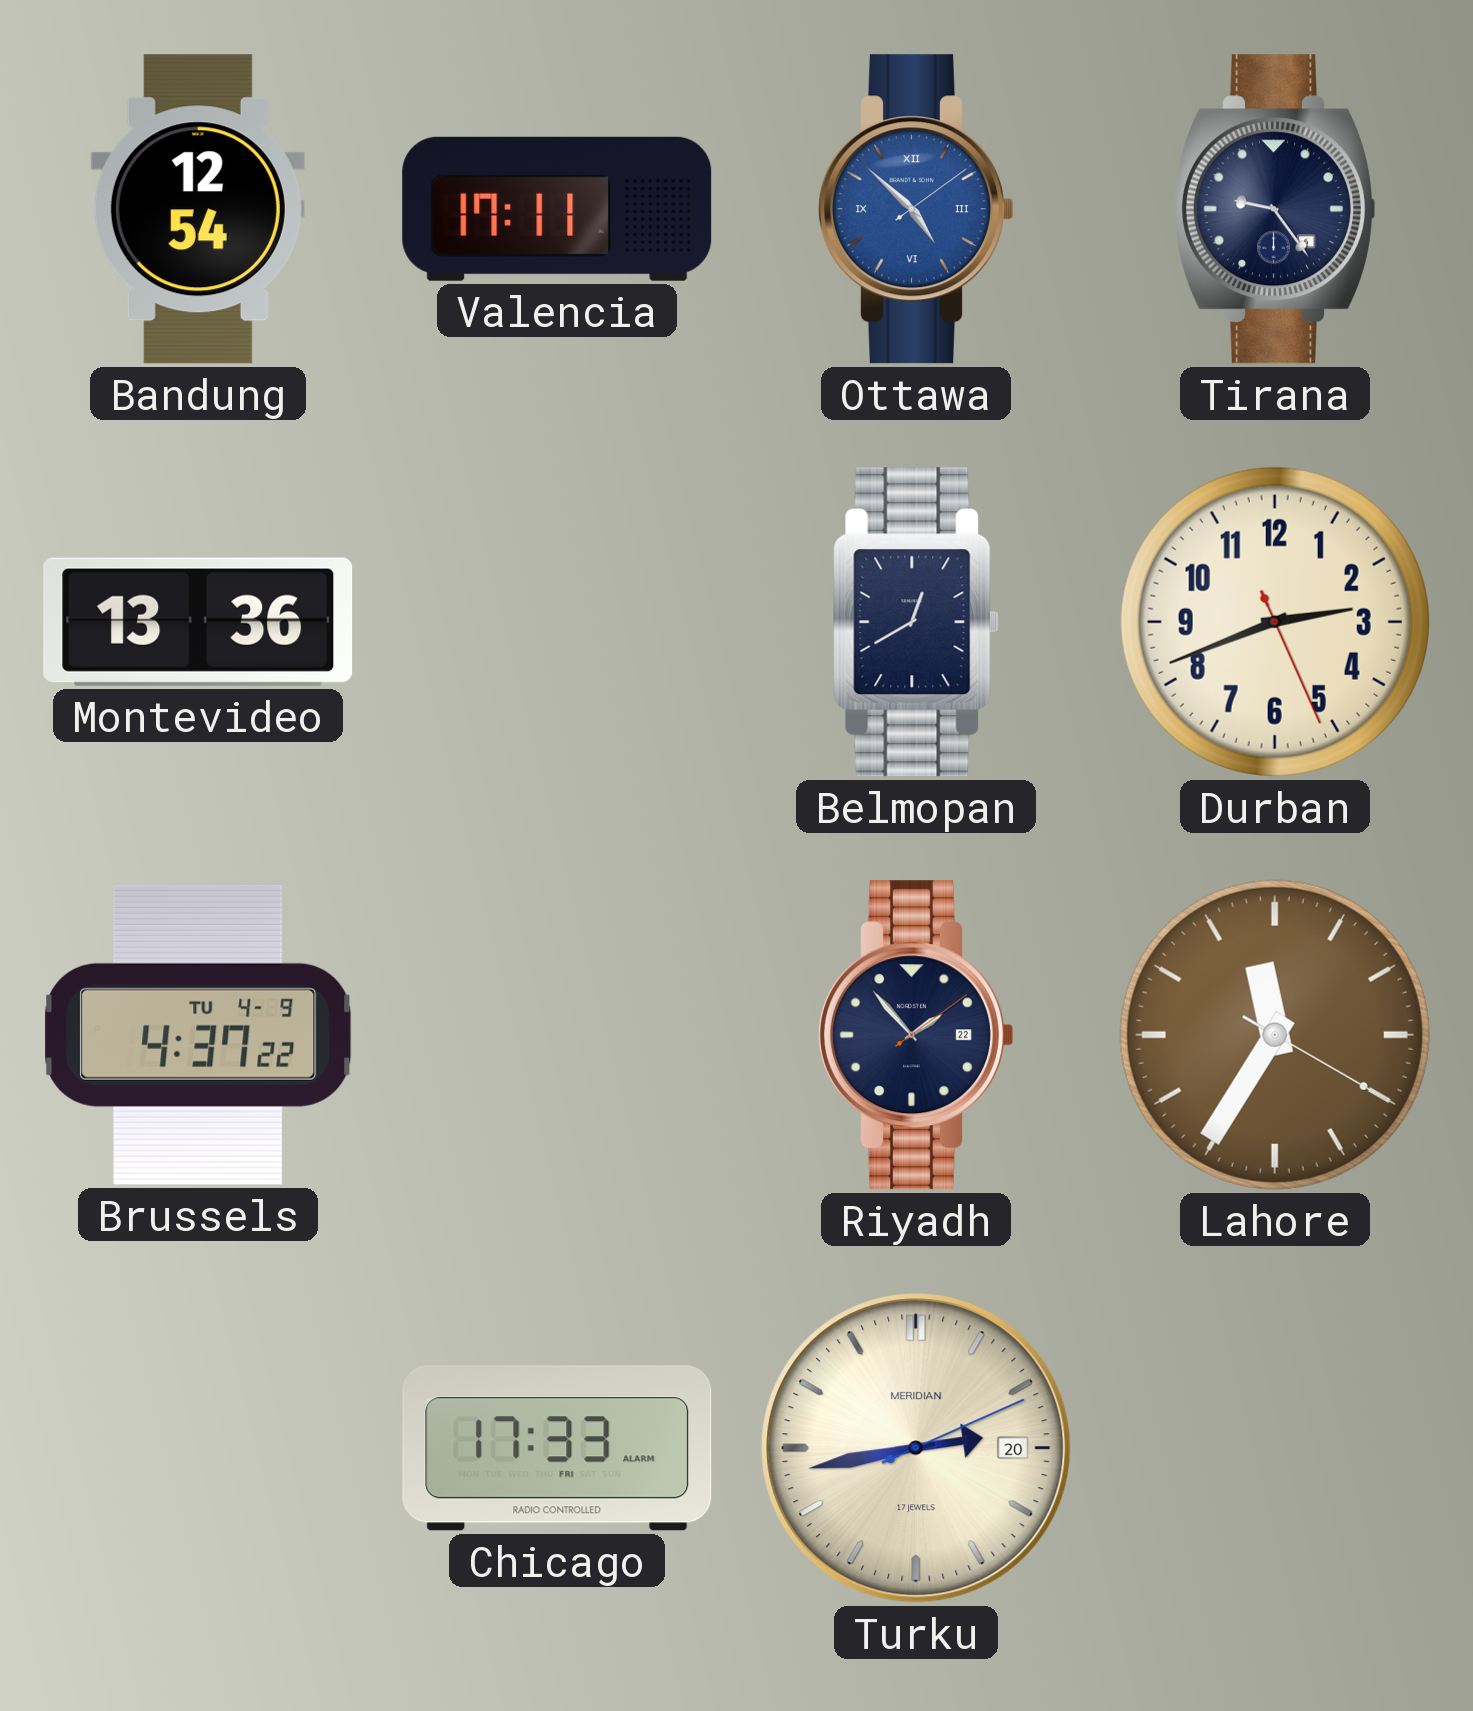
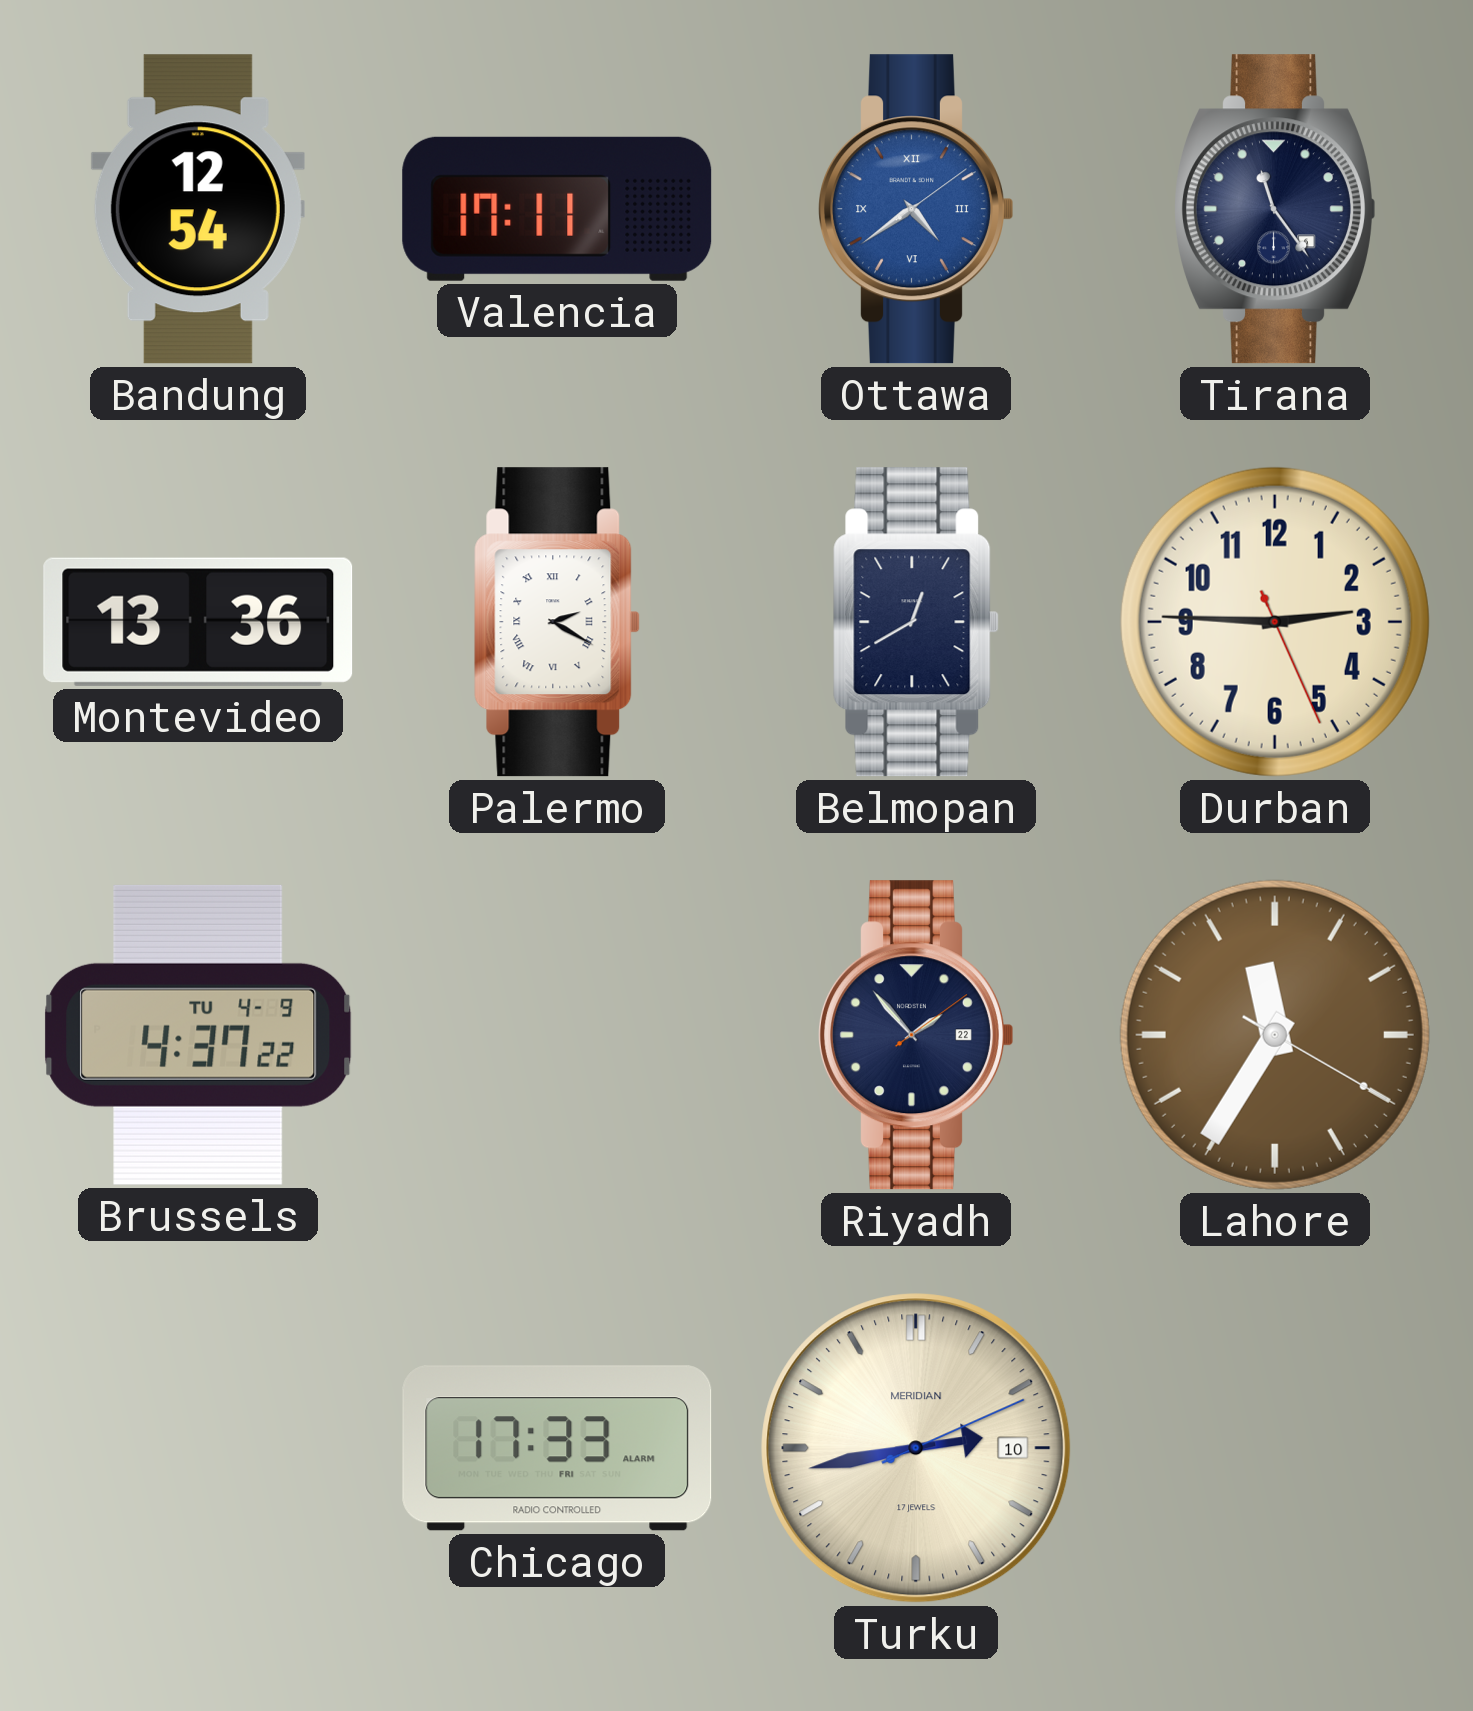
Ottawa: 4:52 -> 4:39
Tirana: 9:24 -> 11:24
Palermo: none -> 2:20
Durban: 2:41 -> 2:45
Turku date: 20 -> 10
